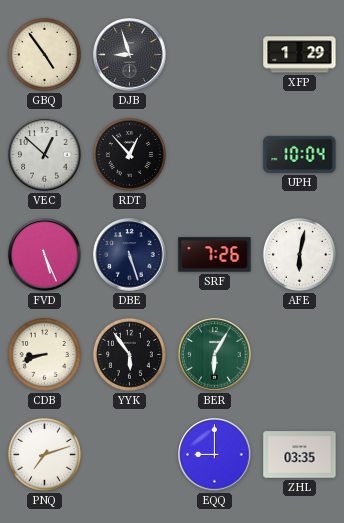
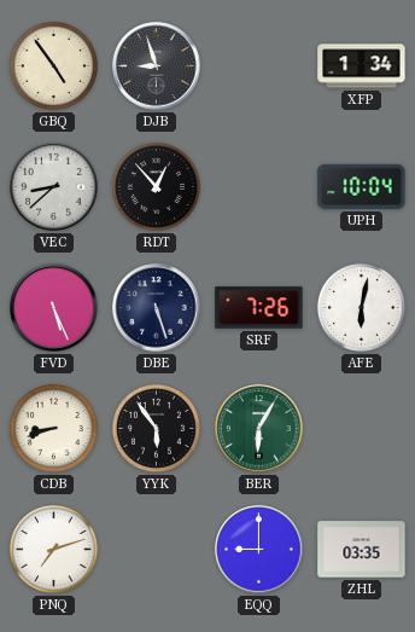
XFP: 1:29 -> 1:34
VEC: 12:52 -> 8:38
